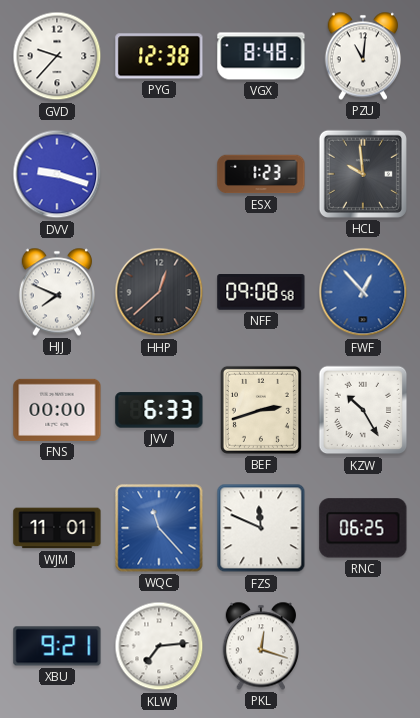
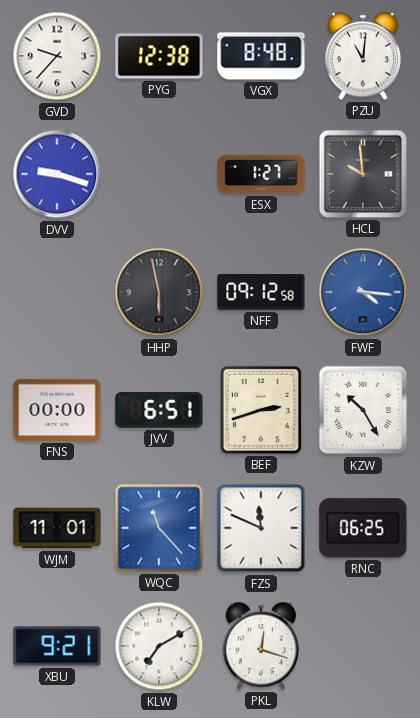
ESX: 1:23 -> 1:27
HJJ: 7:49 -> none
HHP: 12:38 -> 5:58
NFF: 09:08 -> 09:12
FWF: 12:53 -> 4:16
JVV: 6:33 -> 6:51
KLW: 7:14 -> 7:10
